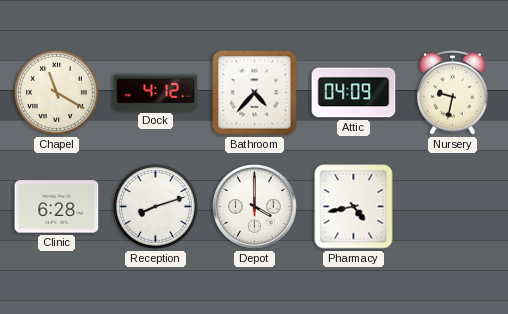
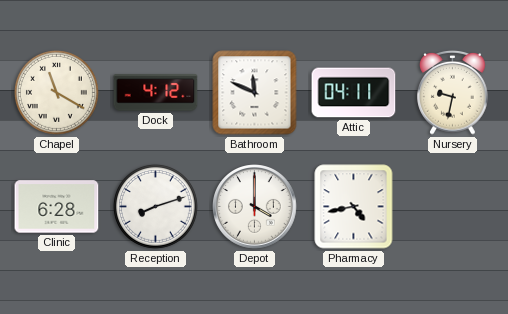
Bathroom: 4:37 -> 11:49
Attic: 04:09 -> 04:11
